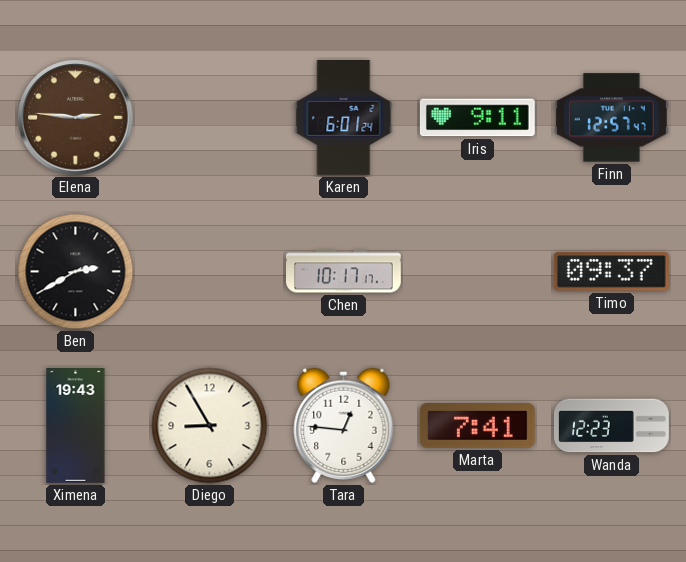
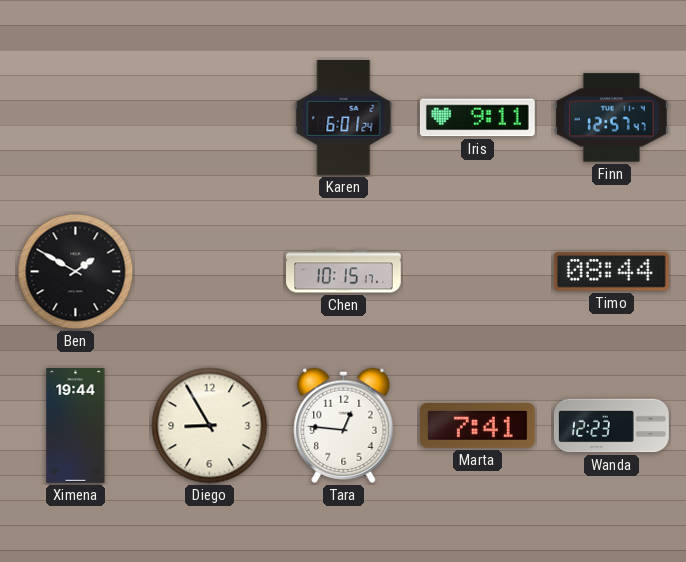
Elena: 2:46 -> none
Ben: 2:40 -> 1:50
Chen: 10:17 -> 10:15
Timo: 09:37 -> 08:44
Ximena: 19:43 -> 19:44
